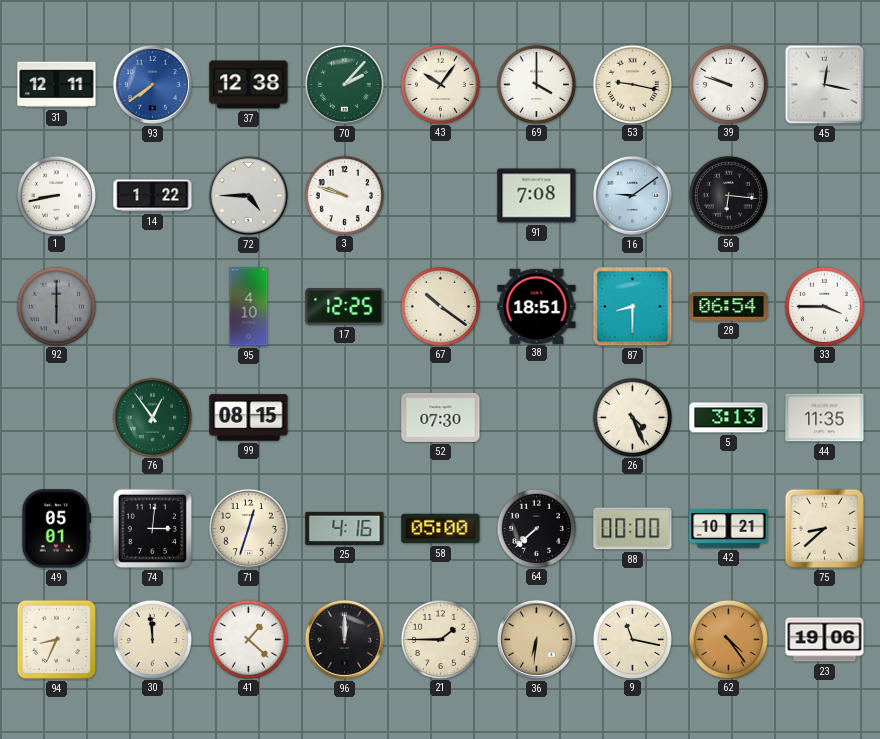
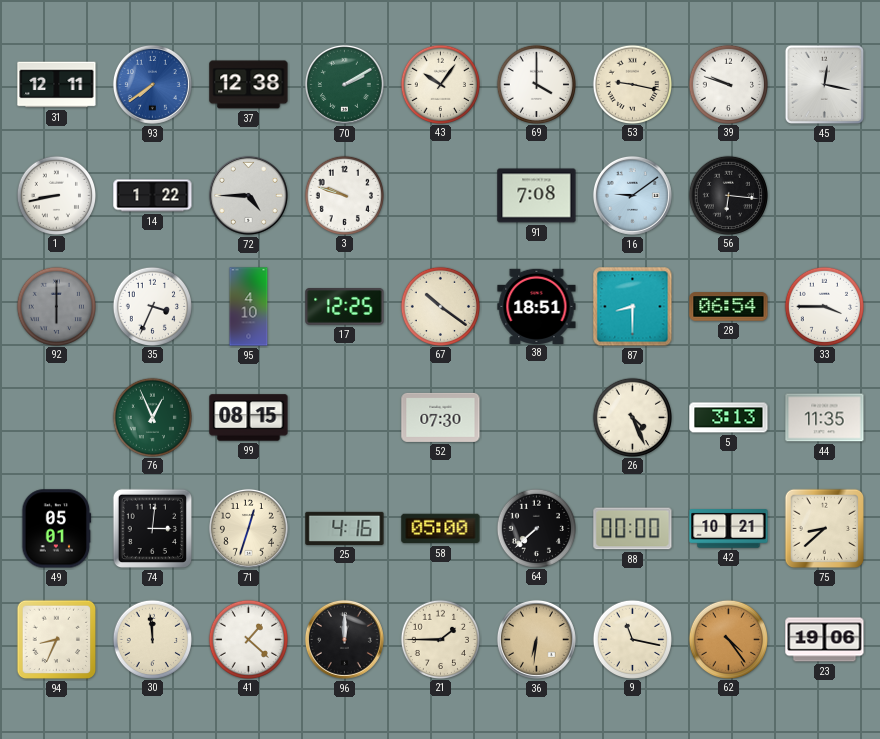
70: 2:07 -> 2:10
35: none -> 3:34
76: 12:54 -> 12:56
